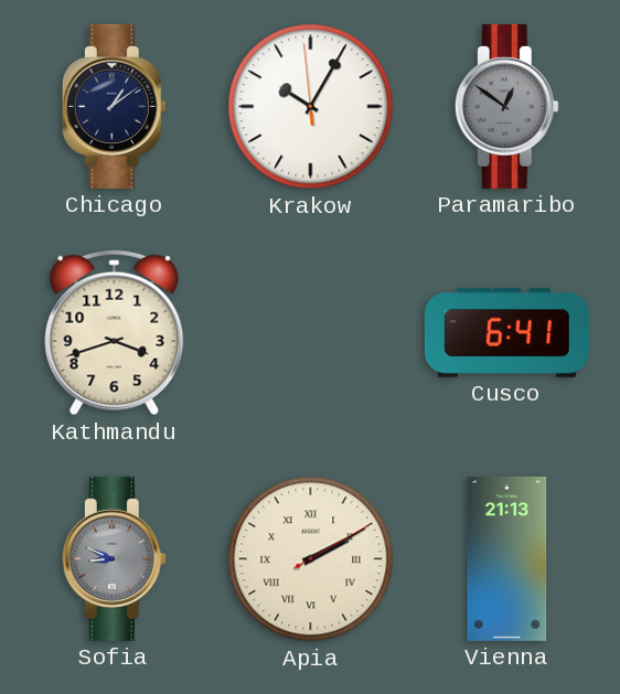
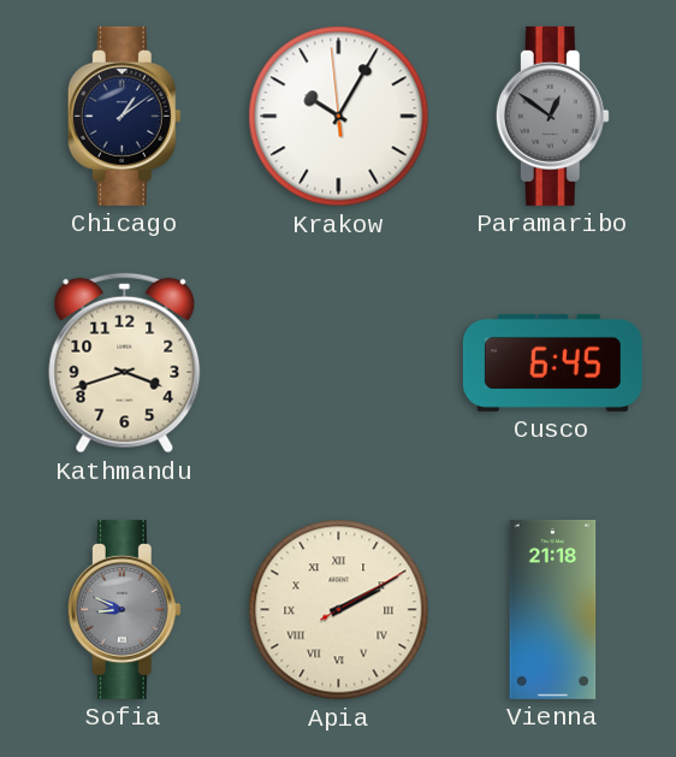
Cusco: 6:41 -> 6:45
Vienna: 21:13 -> 21:18
